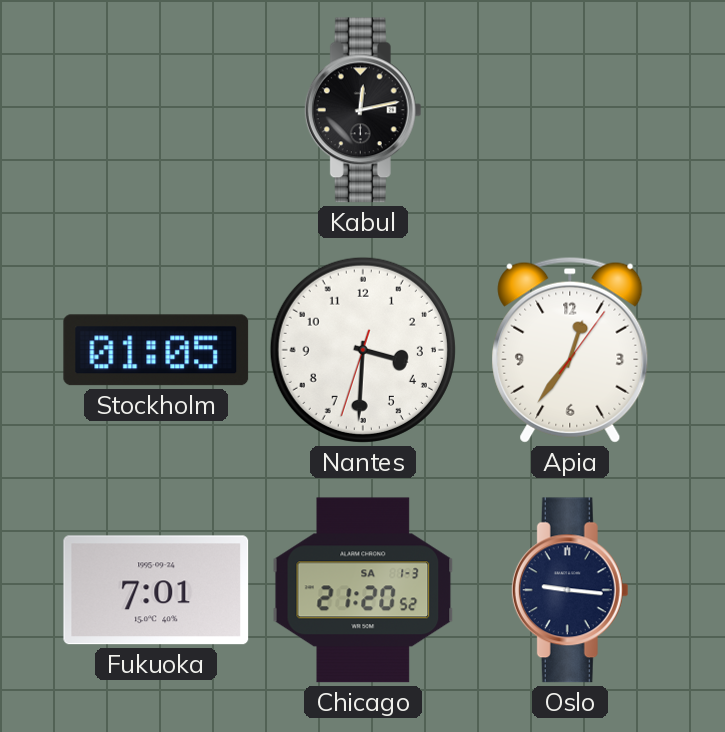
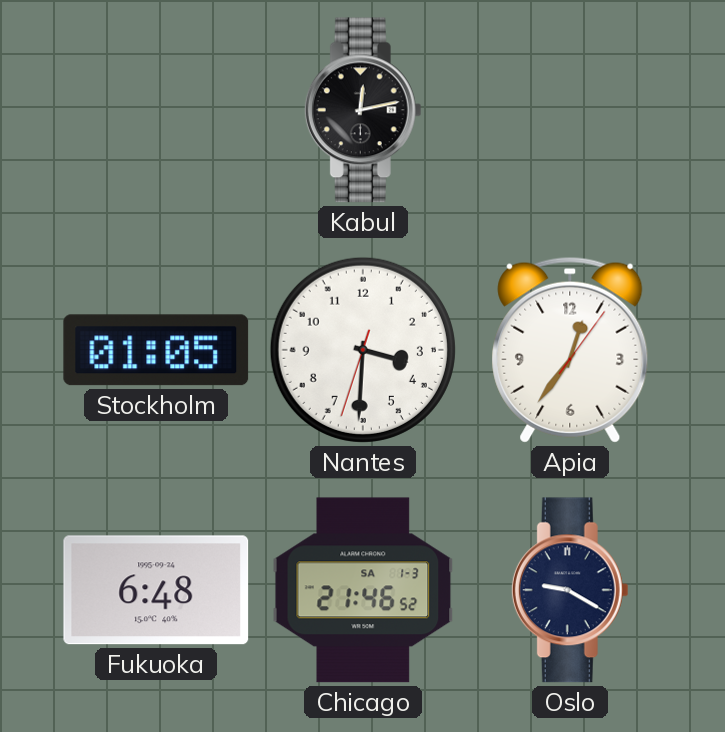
Fukuoka: 7:01 -> 6:48
Chicago: 21:20 -> 21:46
Oslo: 9:16 -> 9:20
